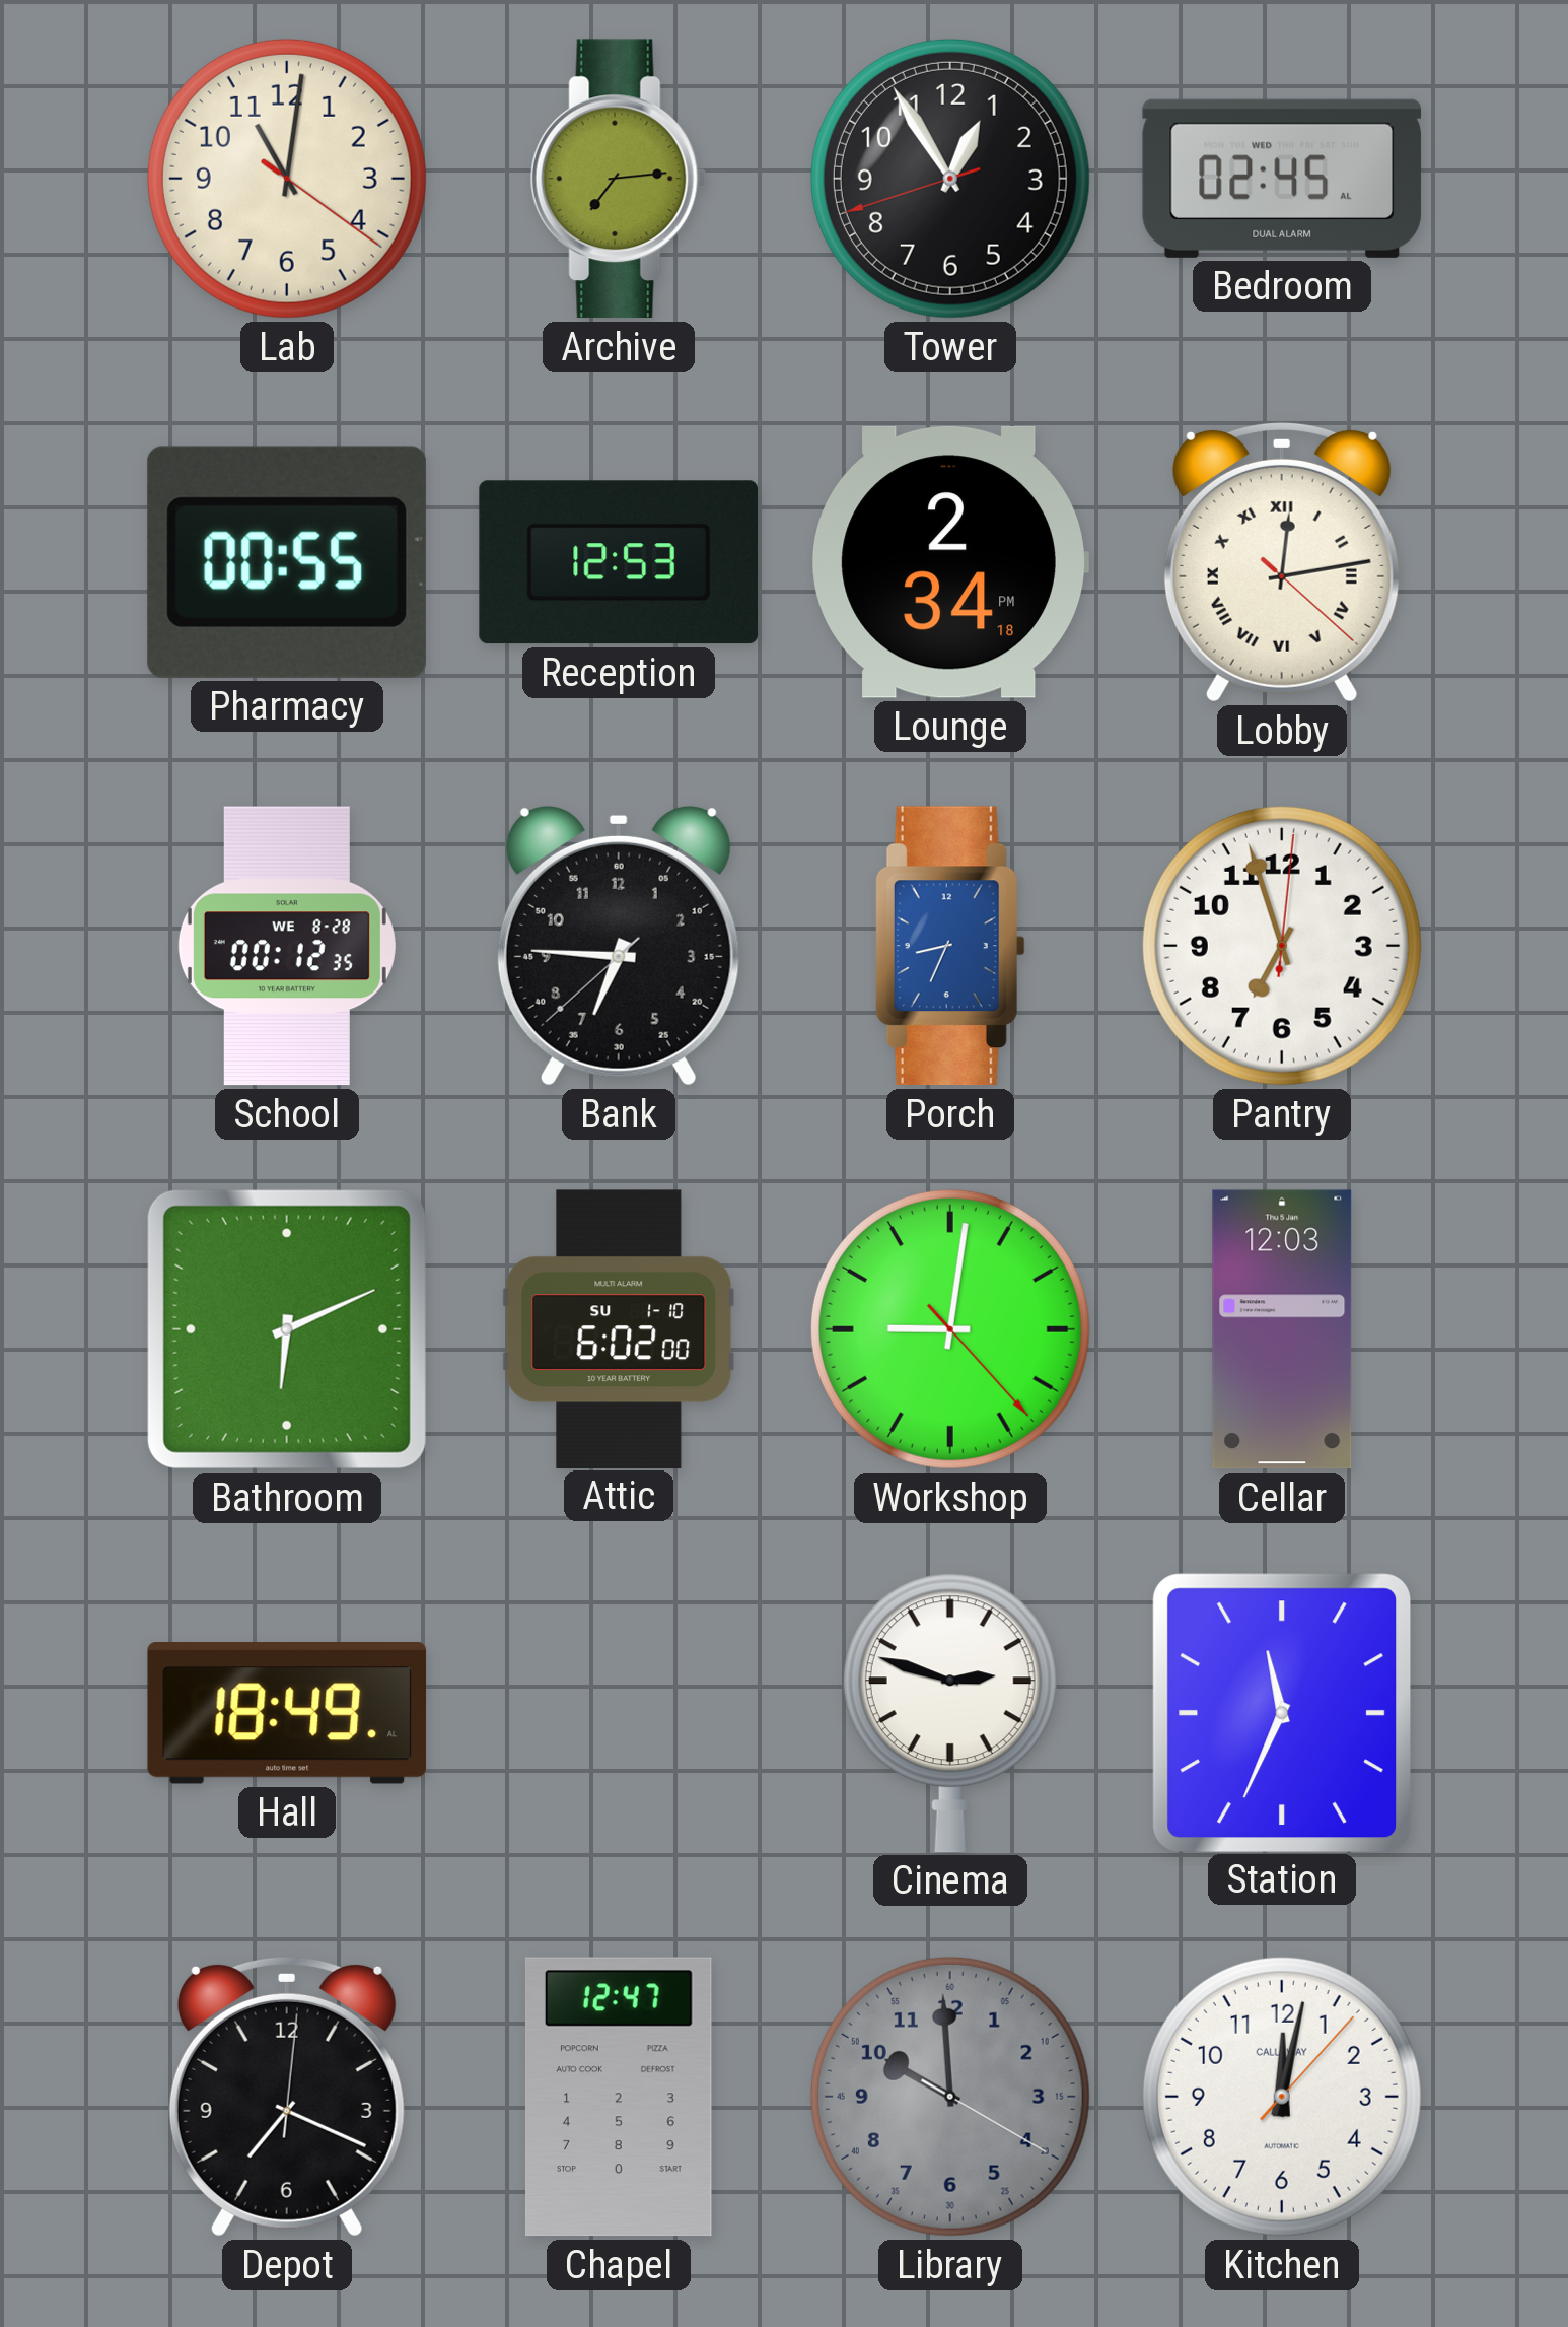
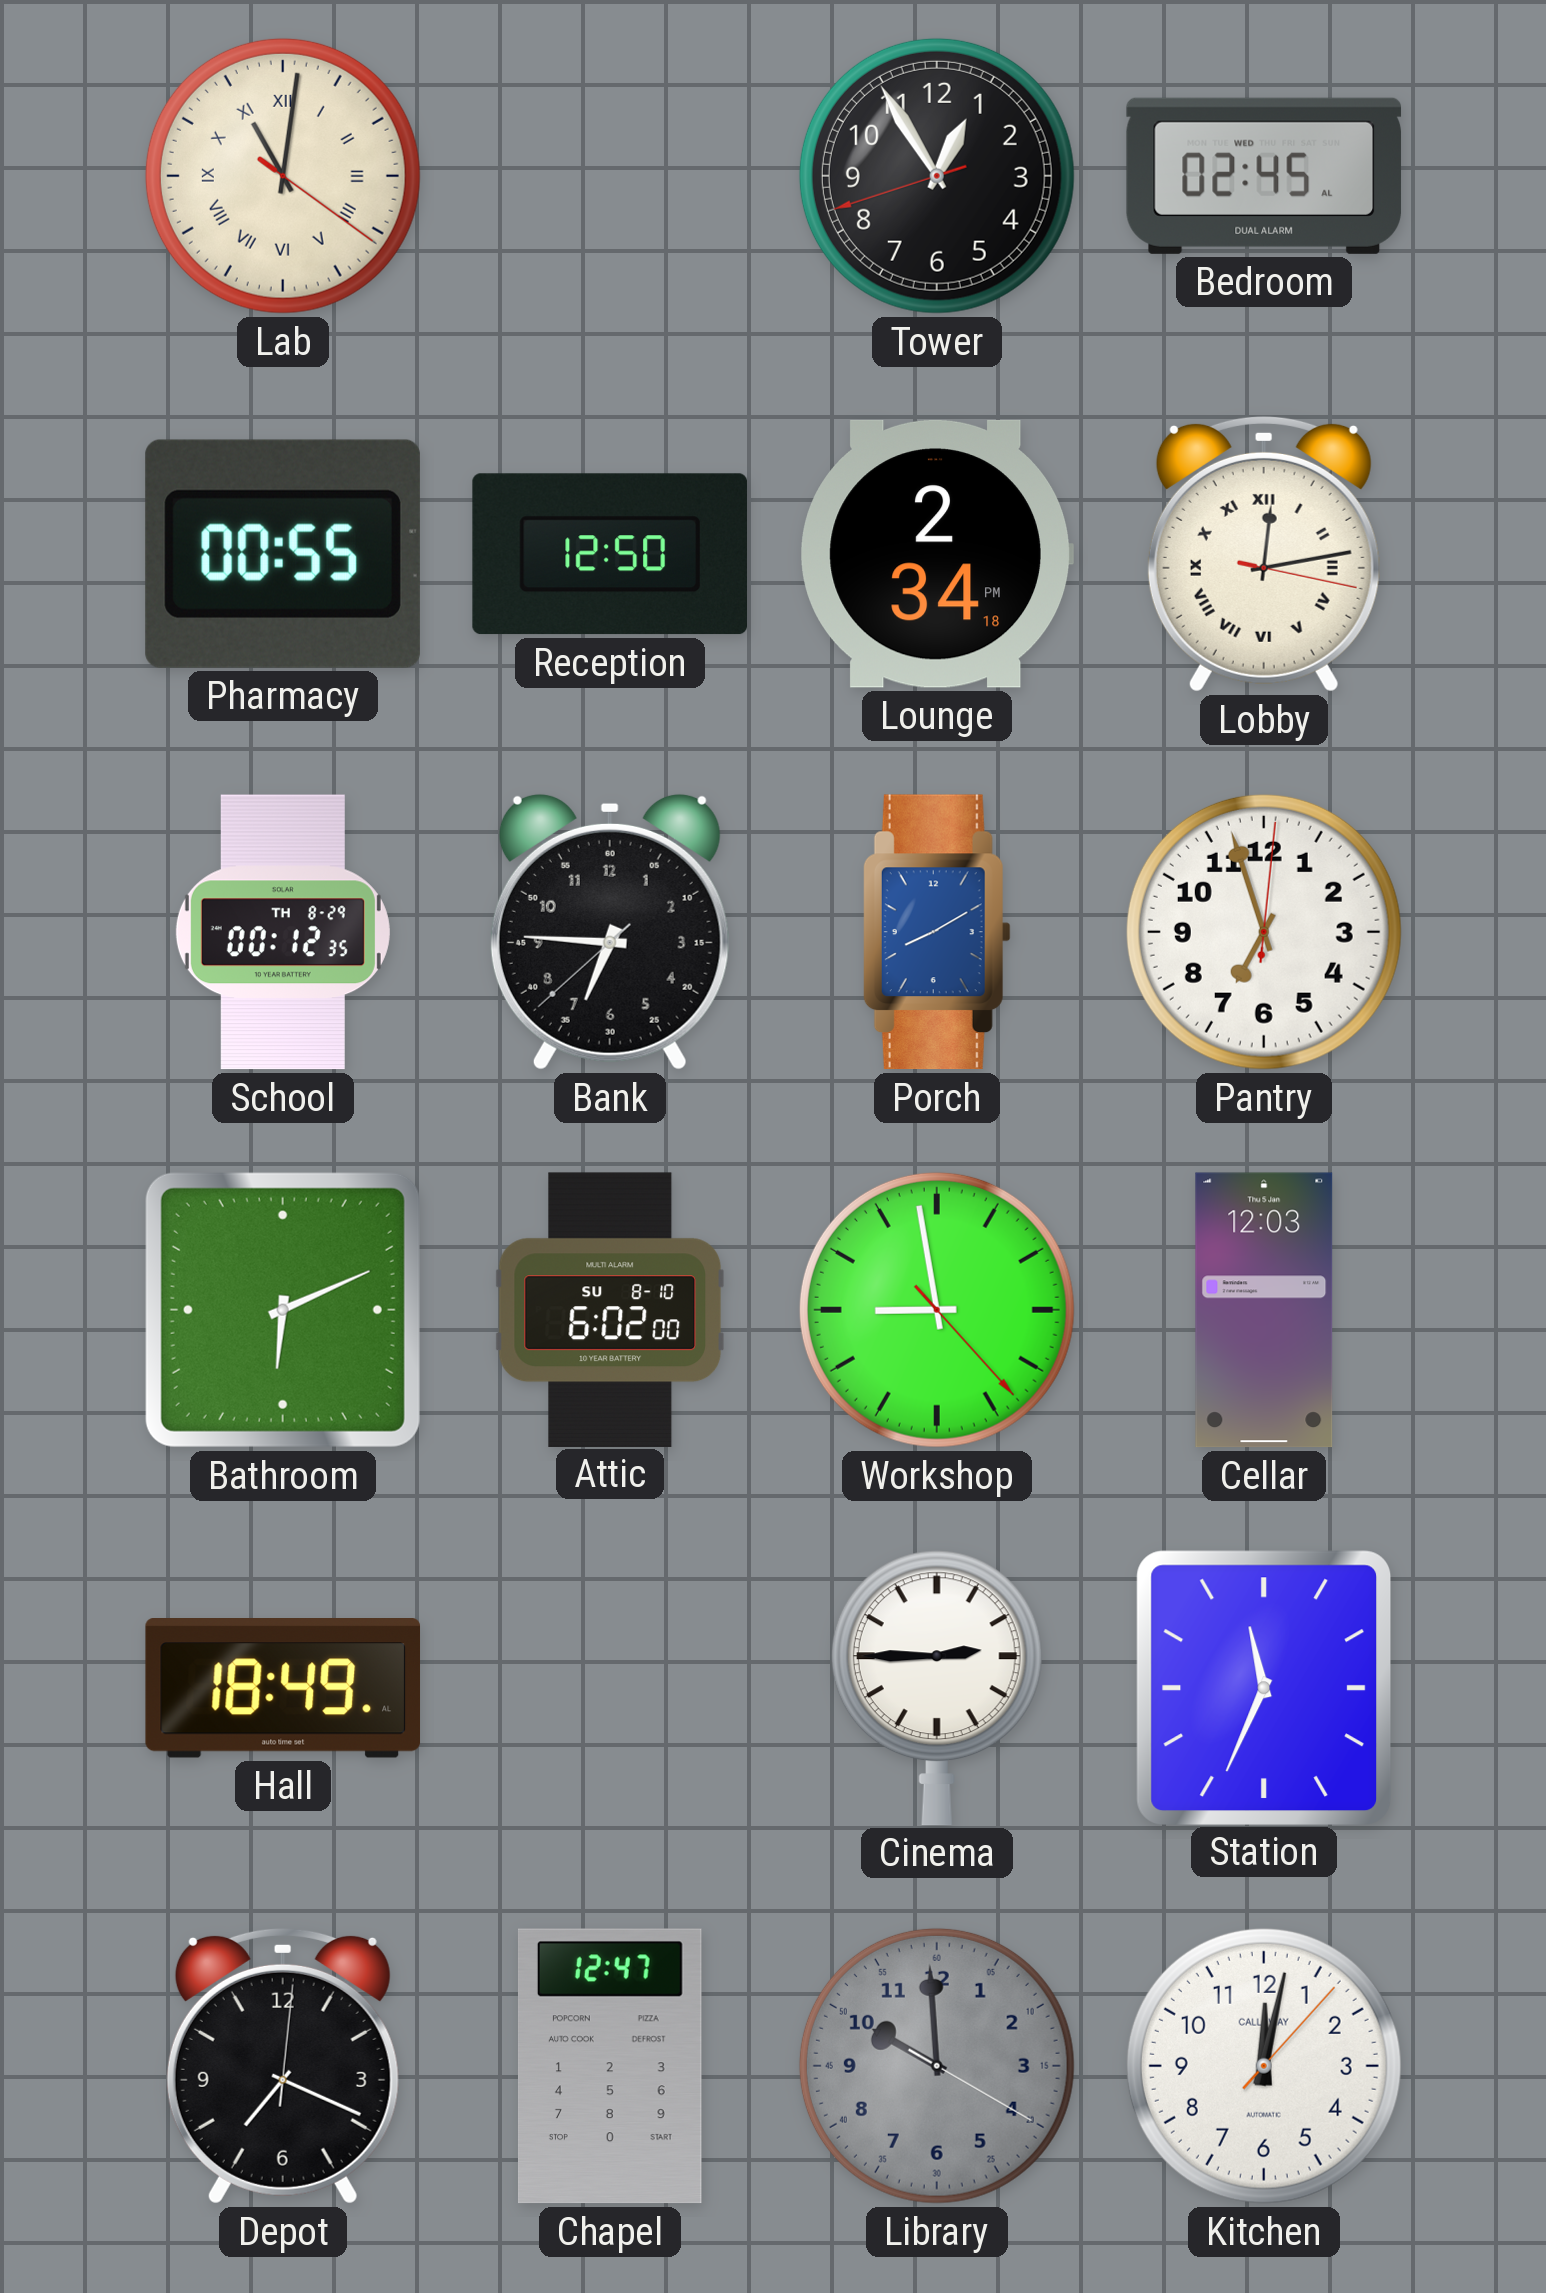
Lab numerals: Arabic -> Roman
Archive: 7:14 -> none
Reception: 12:53 -> 12:50
Lobby: 12:13:22 -> 12:13:17
School date: WE 8-28 -> TH 8-29
Porch: 8:34 -> 8:10
Attic date: SU 1-10 -> SU 8-10
Workshop: 9:01 -> 8:58
Cinema: 2:48 -> 2:45
